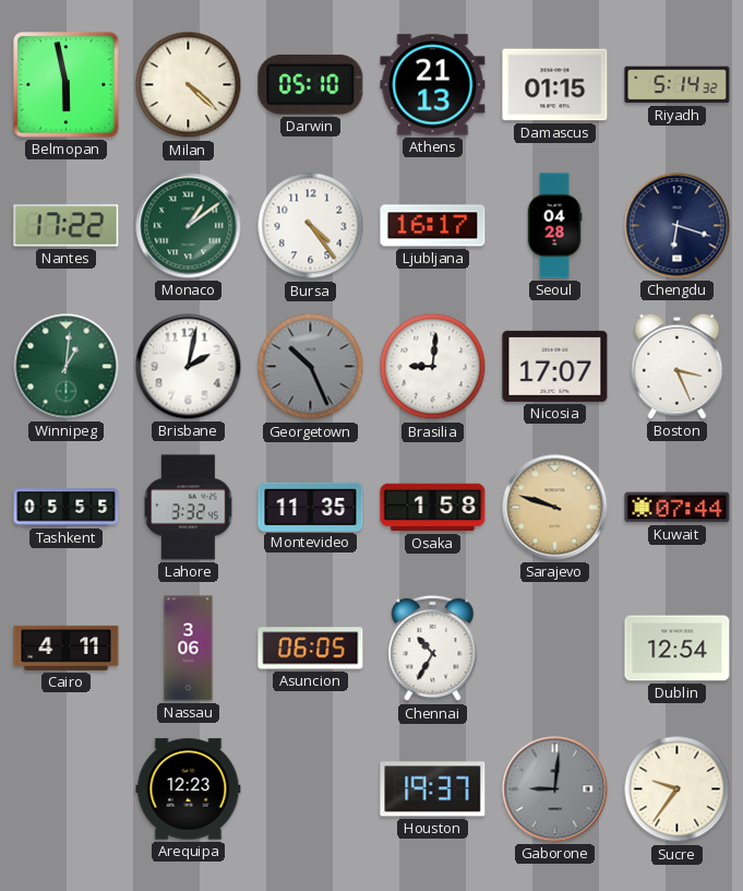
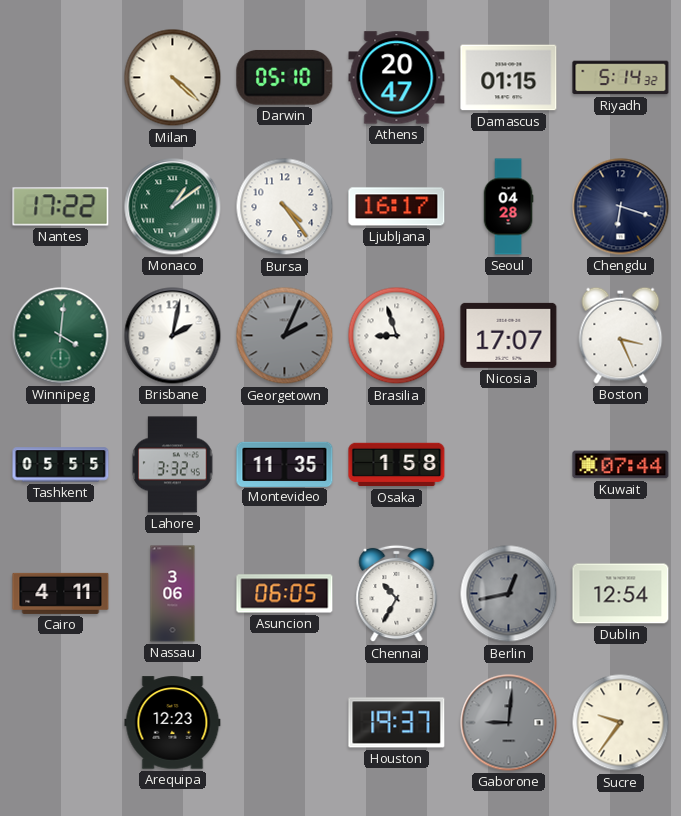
Belmopan: 5:58 -> none
Athens: 21:13 -> 20:47
Winnipeg: 1:01 -> 4:01
Georgetown: 10:26 -> 2:04
Brasilia: 9:01 -> 8:57
Sarajevo: 9:48 -> none
Berlin: none -> 12:43
